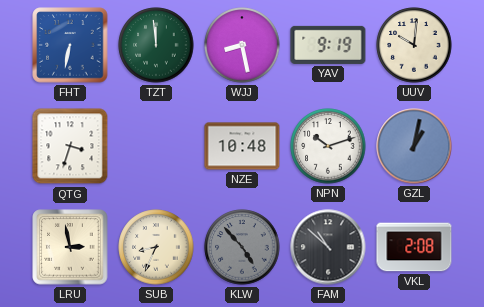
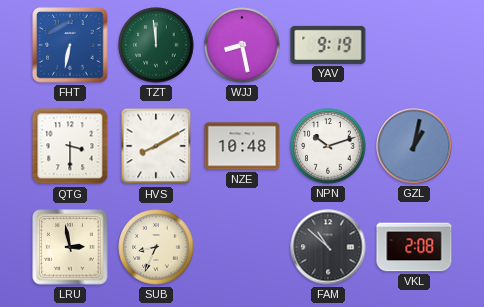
UUV: 10:01 -> none
QTG: 3:33 -> 3:30
HVS: none -> 8:10
KLW: 4:53 -> none
